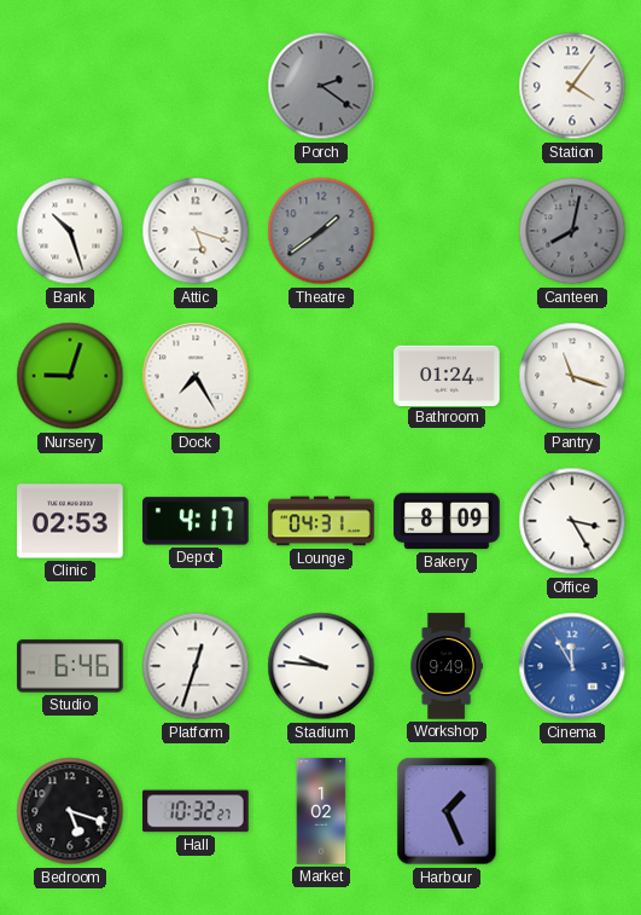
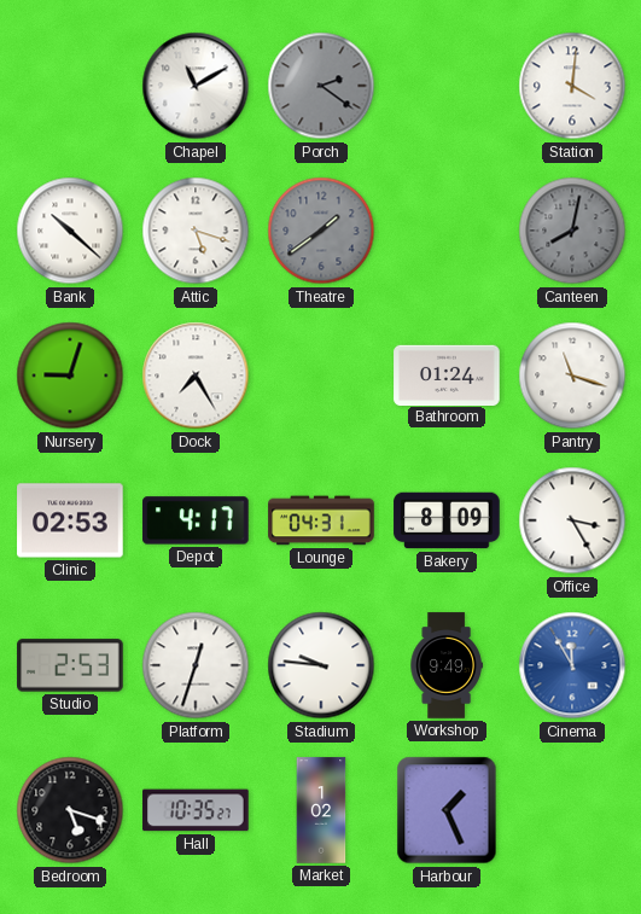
Chapel: none -> 11:10
Station: 4:06 -> 4:01
Bank: 10:27 -> 10:22
Studio: 6:46 -> 2:53
Hall: 10:32 -> 10:35
